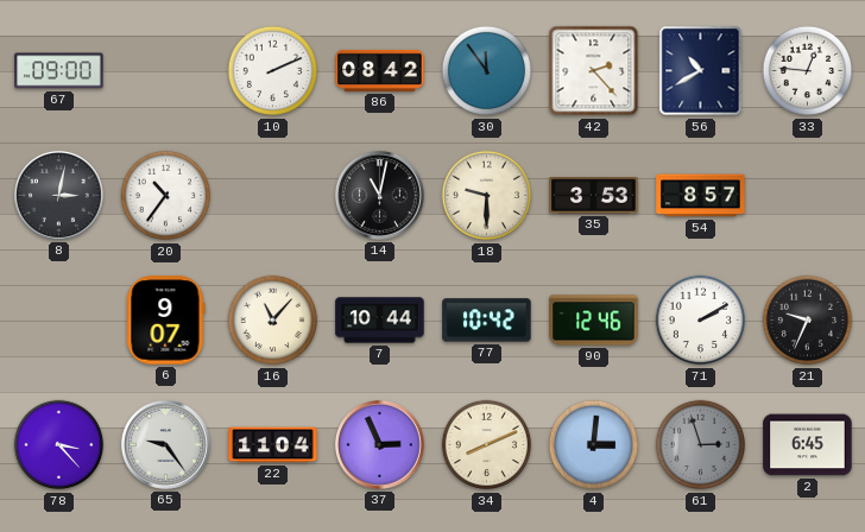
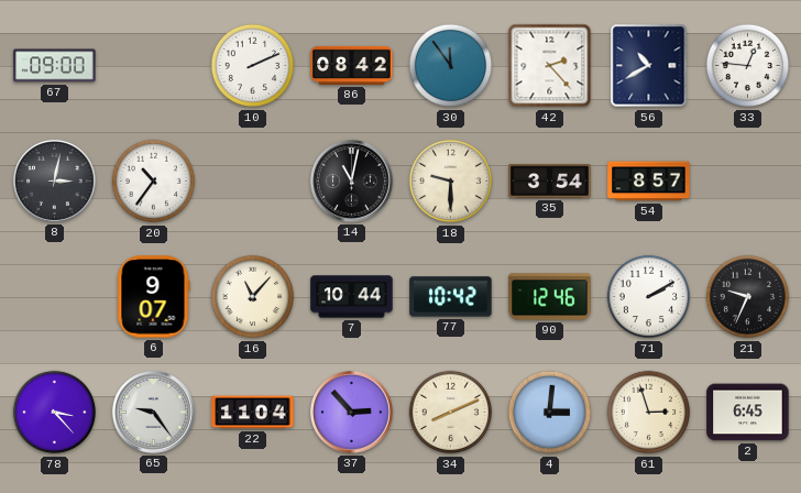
35: 3:53 -> 3:54
37: 2:56 -> 2:53
61 dial: grey -> cream
